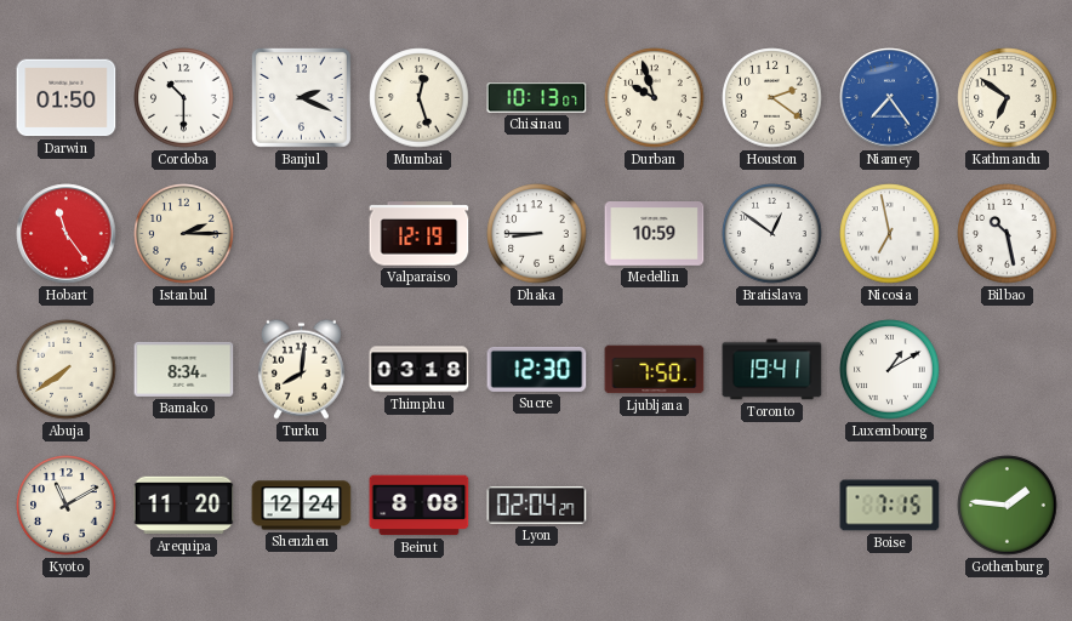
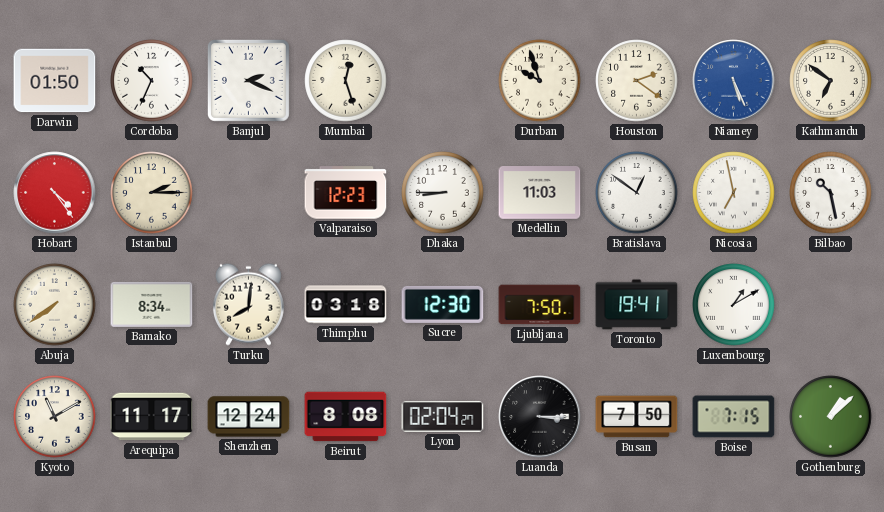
Cordoba: 10:30 -> 10:34
Chisinau: 10:13 -> none
Niamey: 7:24 -> 5:26
Hobart: 11:24 -> 4:24
Valparaiso: 12:19 -> 12:23
Medellin: 10:59 -> 11:03
Arequipa: 11:20 -> 11:17
Luanda: none -> 3:15
Busan: none -> 7:50
Gothenburg: 1:46 -> 1:08
